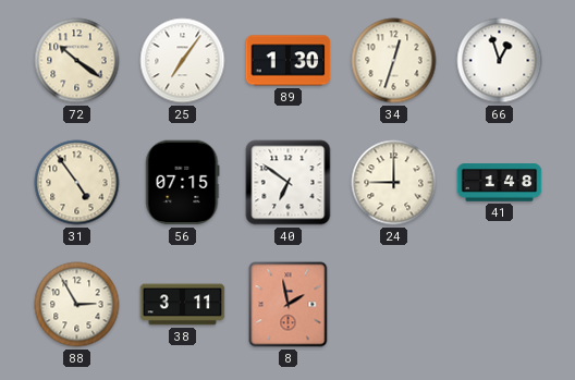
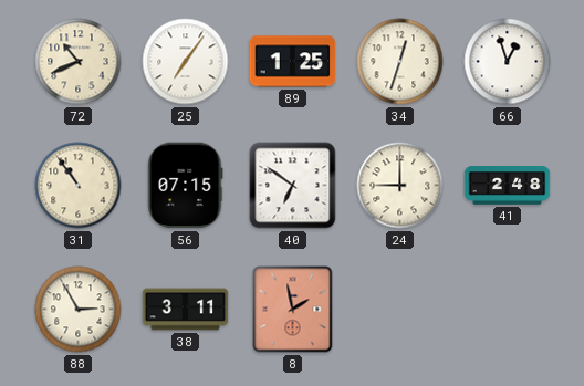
72: 10:21 -> 10:41
89: 1:30 -> 1:25
31: 4:54 -> 10:54
41: 1:48 -> 2:48
